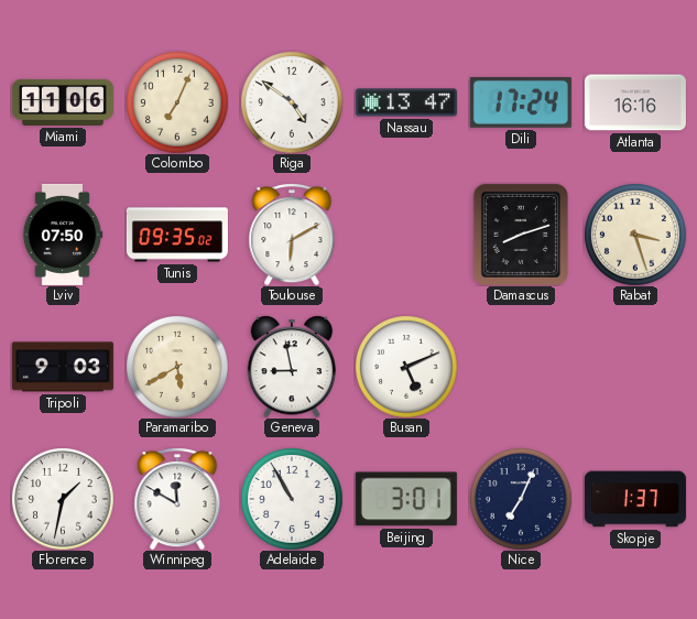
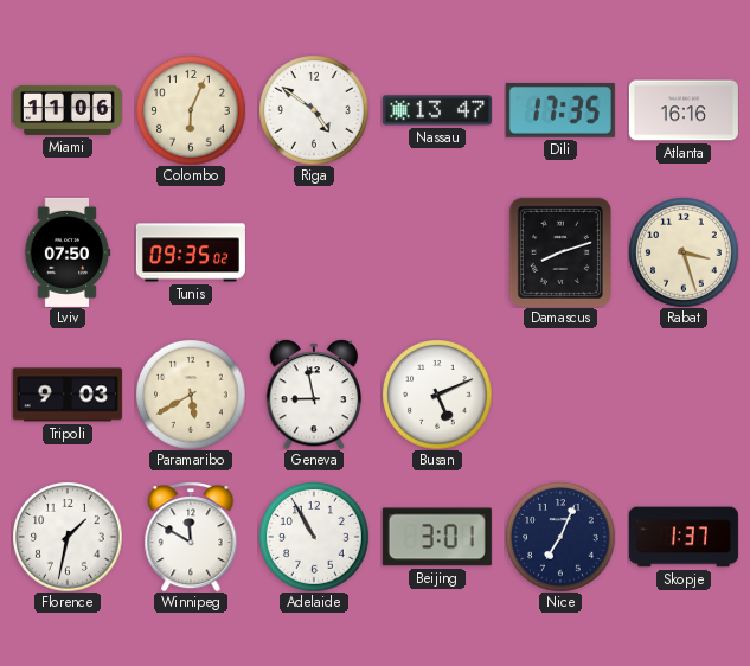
Colombo: 7:04 -> 6:04
Dili: 17:24 -> 17:35
Toulouse: 6:10 -> none
